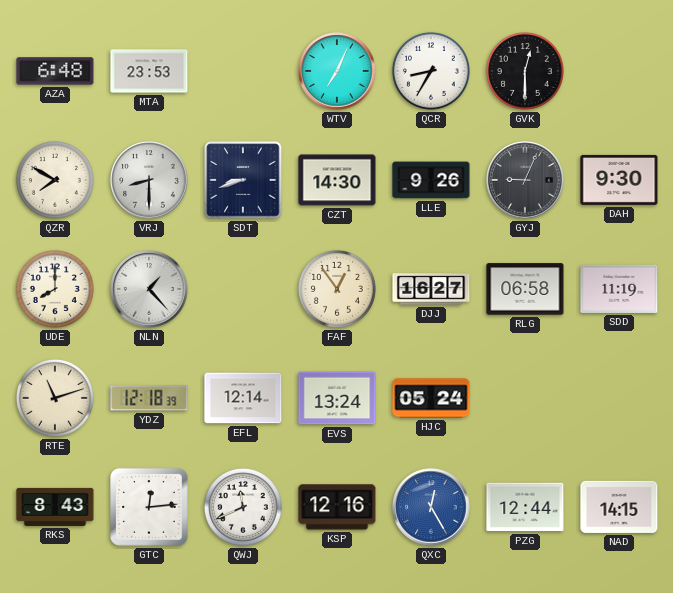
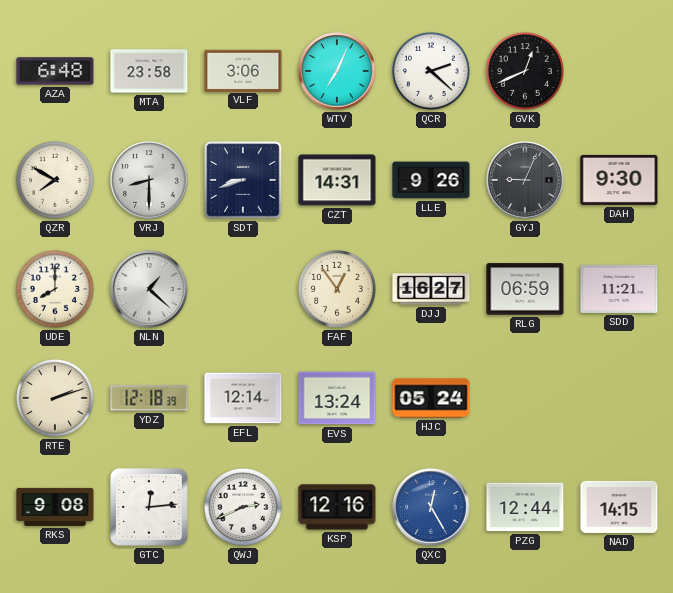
MTA: 23:53 -> 23:58
VLF: none -> 3:06
QCR: 8:35 -> 2:22
GVK: 12:30 -> 12:41
CZT: 14:30 -> 14:31
NLN: 1:23 -> 1:22
RLG: 06:58 -> 06:59
SDD: 11:19 -> 11:21
RTE: 11:12 -> 2:12
RKS: 8:43 -> 9:08
QWJ: 11:41 -> 2:41
